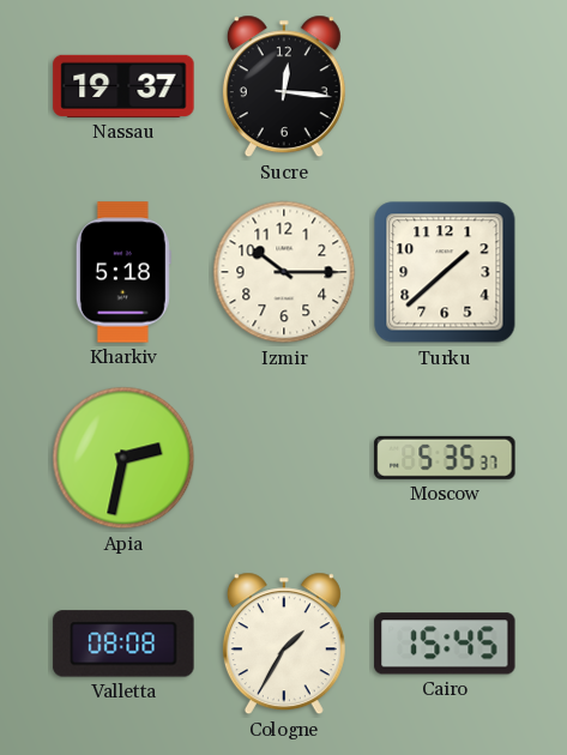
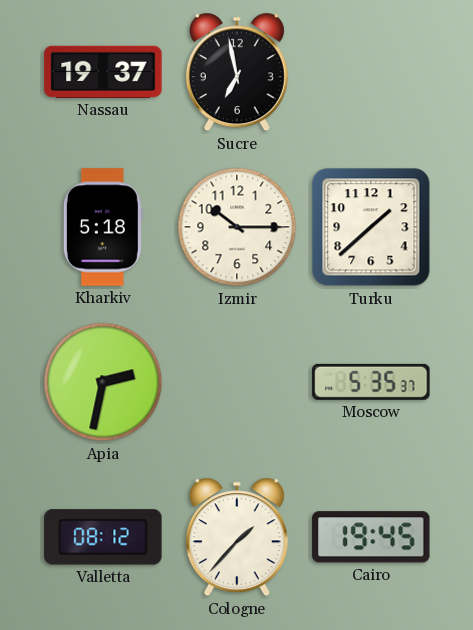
Sucre: 12:16 -> 6:58
Valletta: 08:08 -> 08:12
Cologne: 1:35 -> 1:37
Cairo: 15:45 -> 19:45
